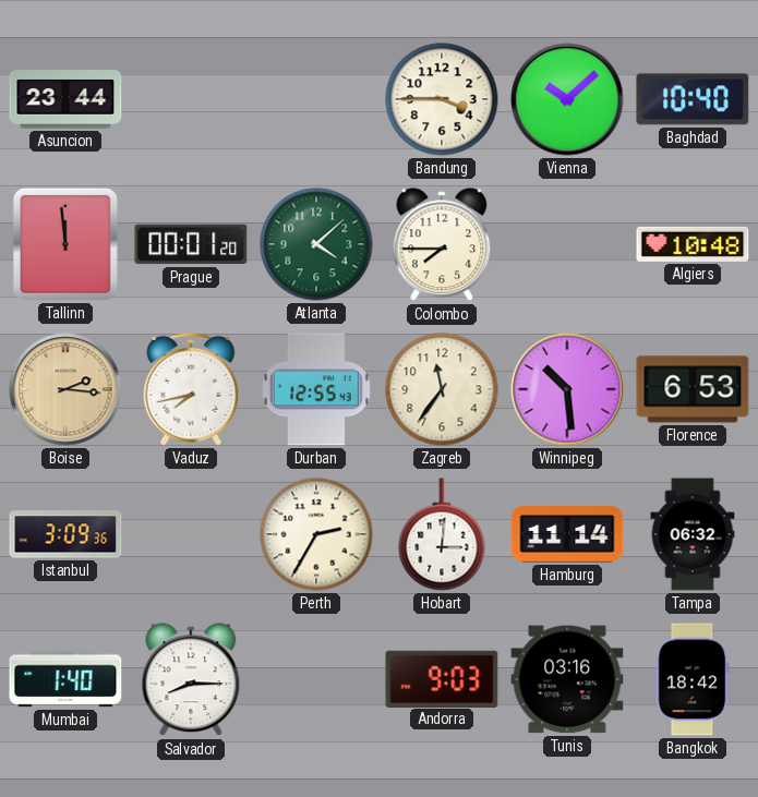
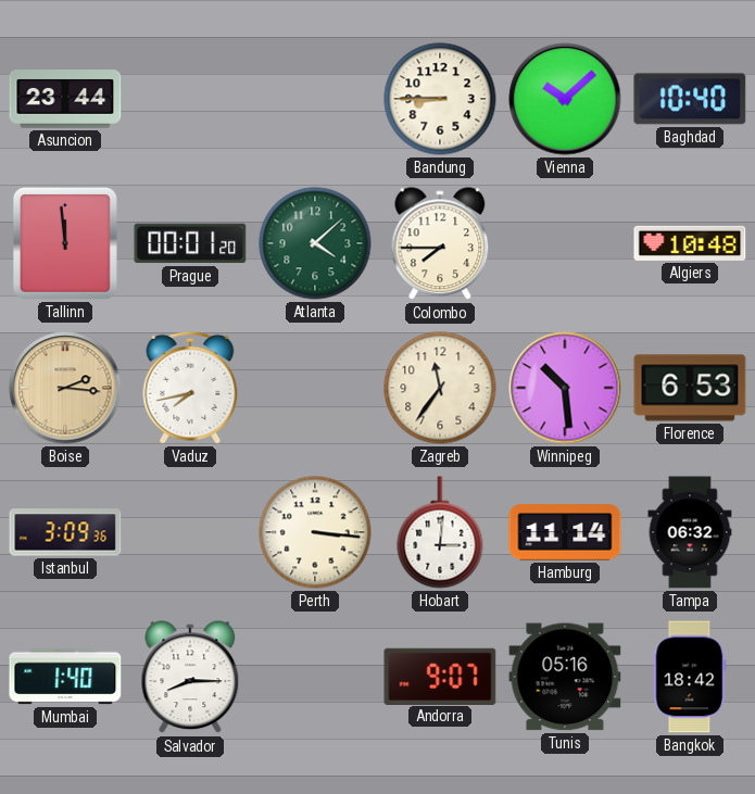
Bandung: 3:45 -> 8:45
Durban: 12:55 -> none
Perth: 2:35 -> 3:16
Andorra: 9:03 -> 9:07
Tunis: 03:16 -> 05:16
